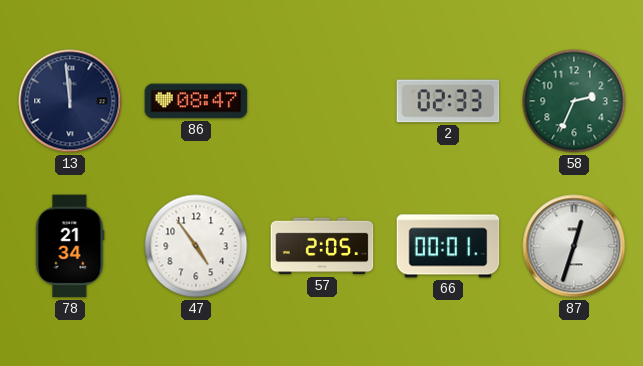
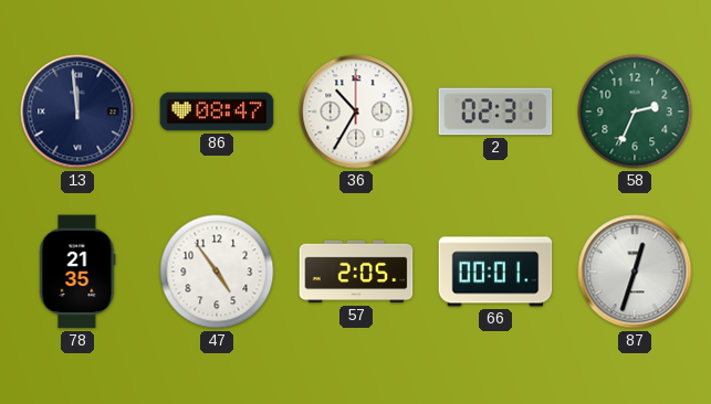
36: none -> 10:35
2: 02:33 -> 02:31
78: 21:34 -> 21:35
